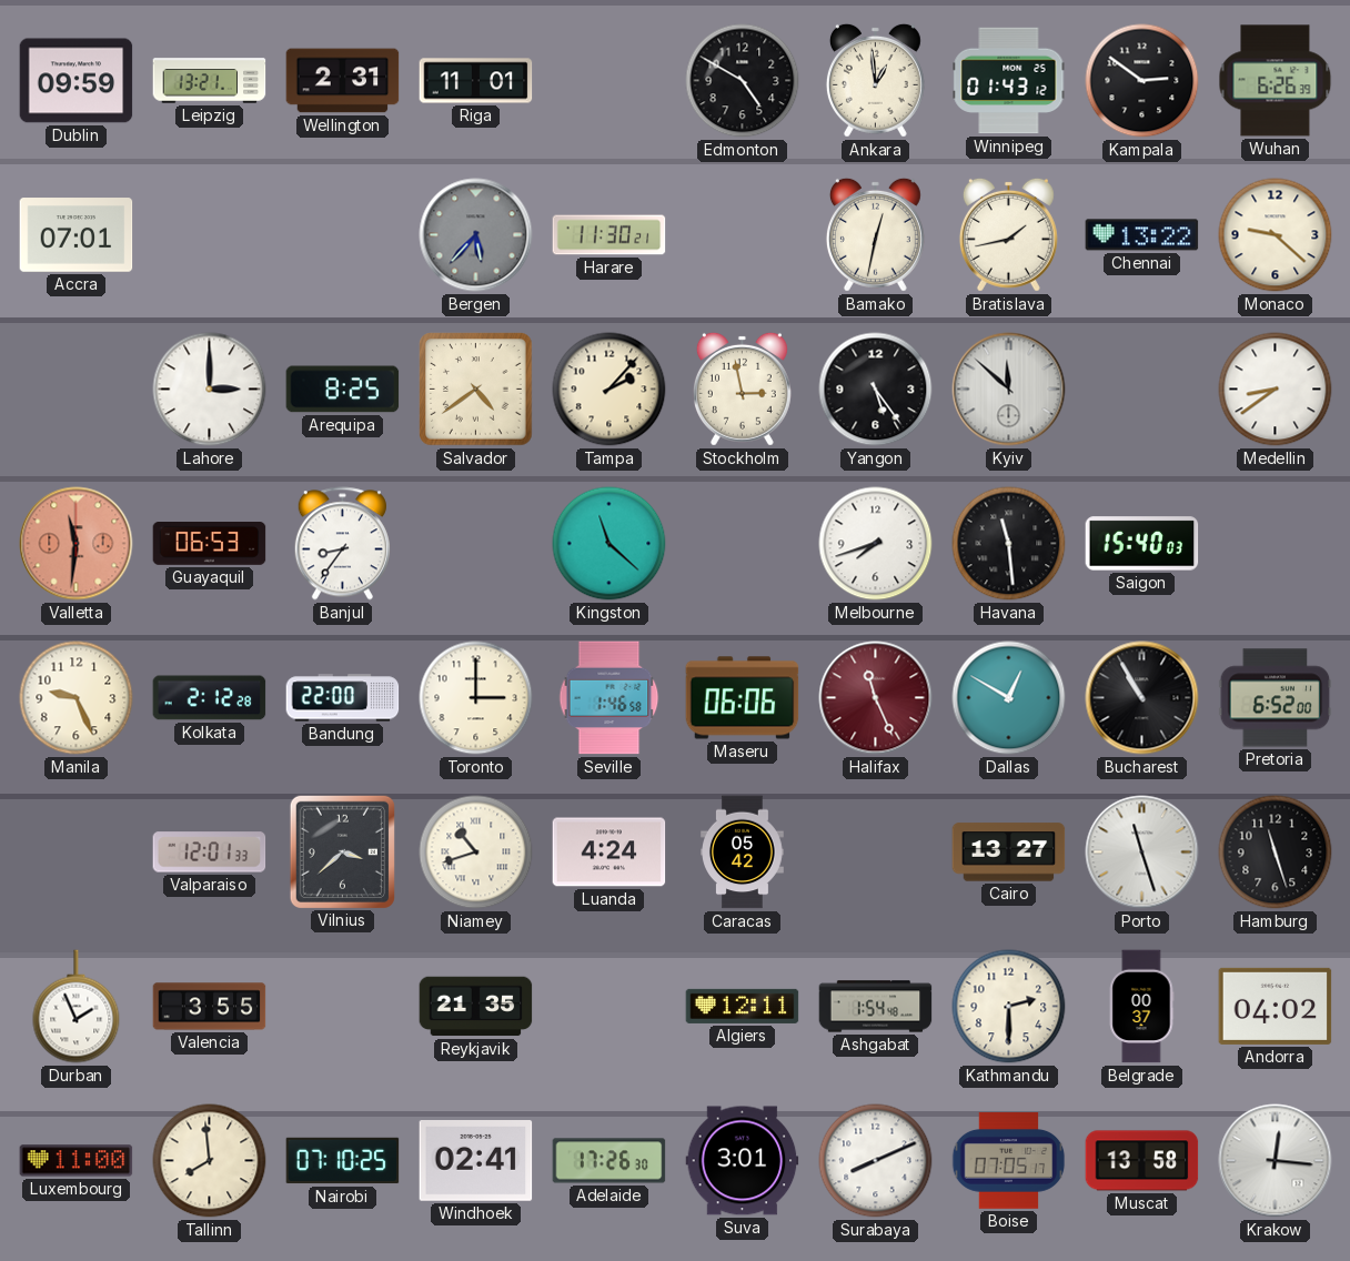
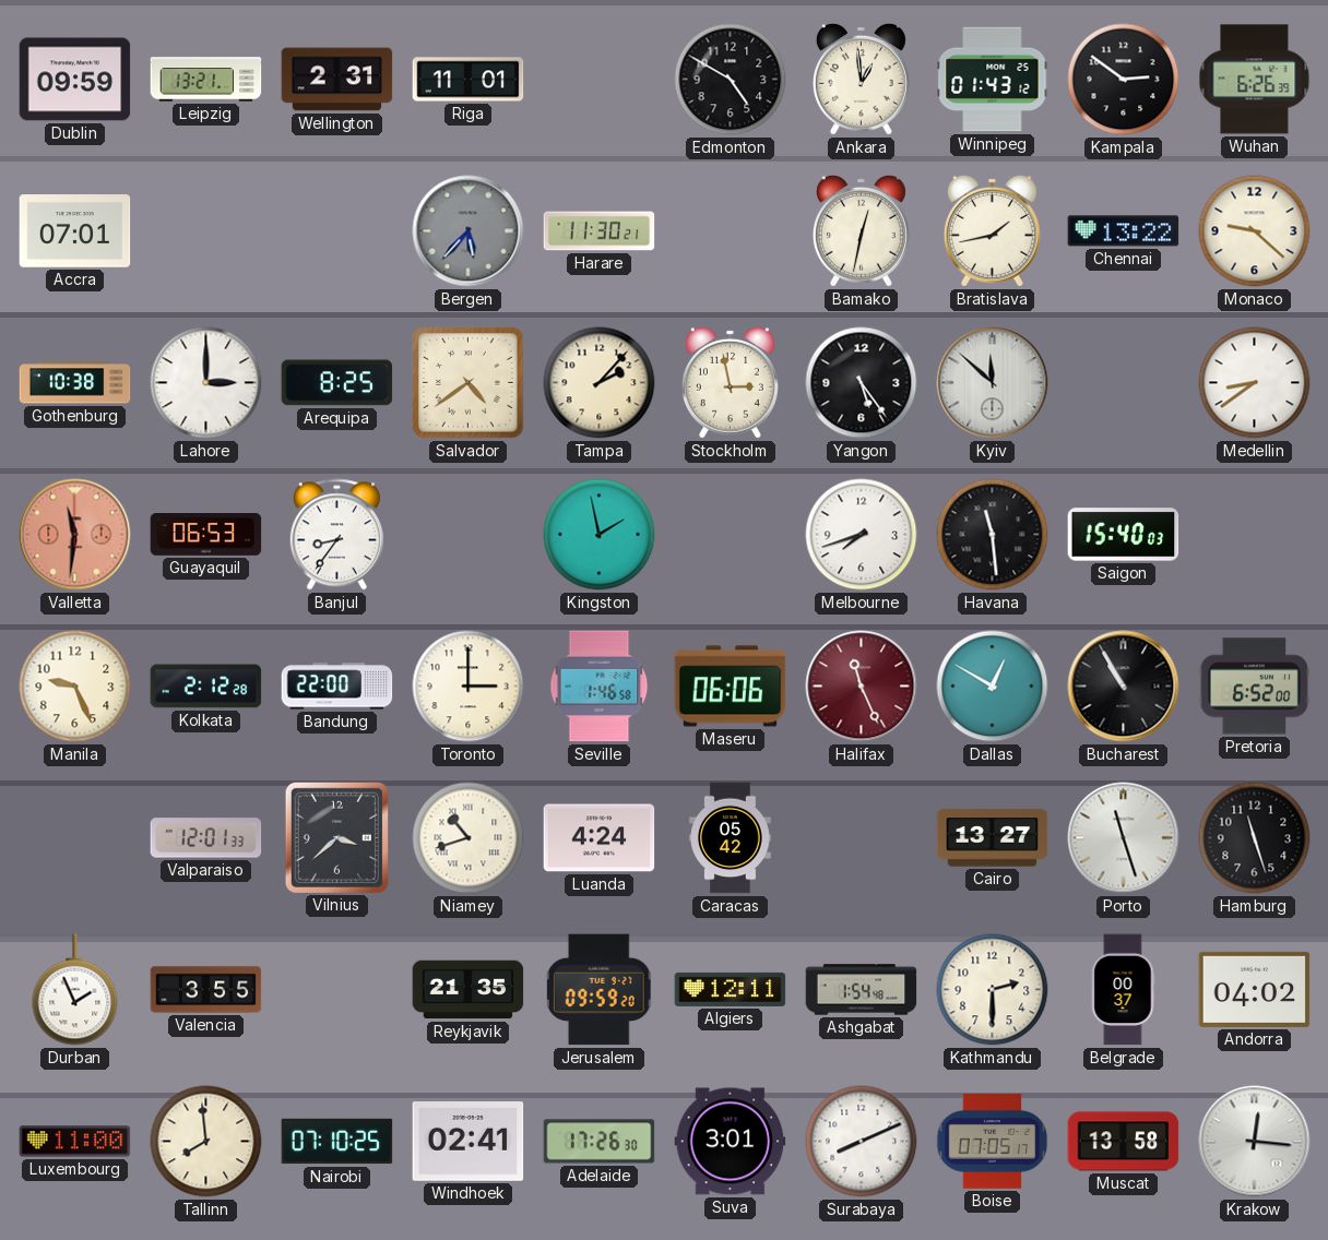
Gothenburg: none -> 10:38
Kingston: 11:22 -> 1:58
Jerusalem: none -> 09:59
